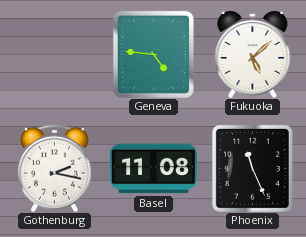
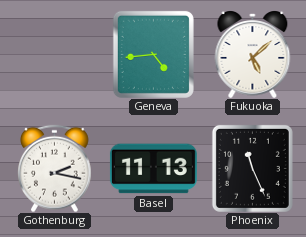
Geneva: 4:46 -> 4:44
Basel: 11:08 -> 11:13
